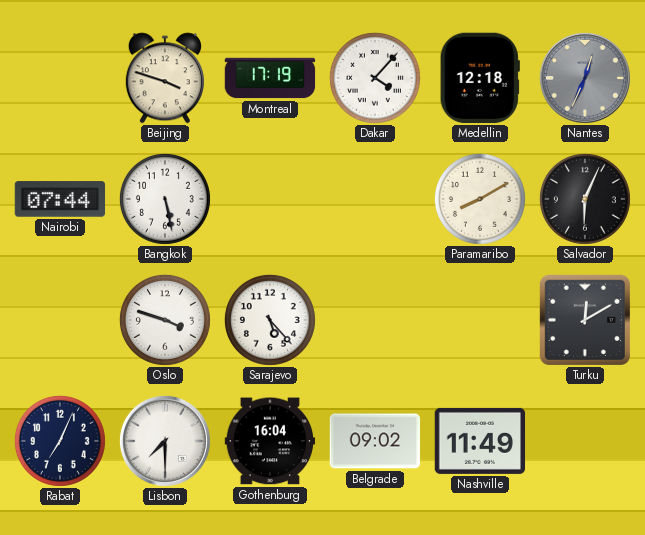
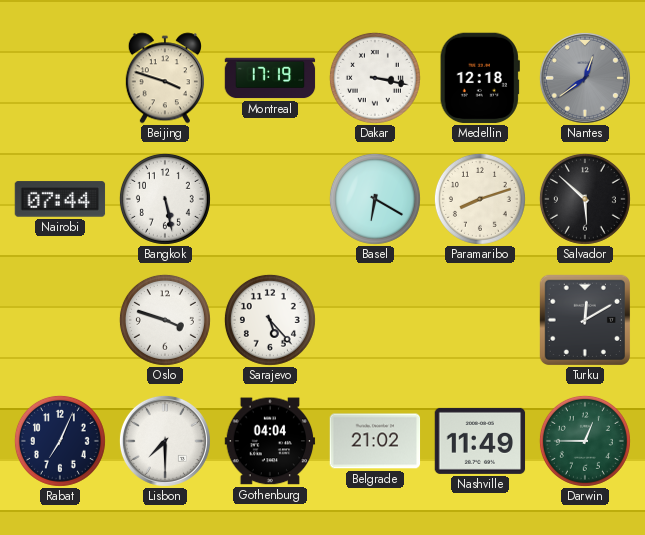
Dakar: 4:07 -> 3:17
Nantes: 12:34 -> 12:39
Basel: none -> 6:20
Paramaribo: 8:10 -> 8:12
Salvador: 6:04 -> 5:52
Gothenburg: 16:04 -> 04:04
Belgrade: 09:02 -> 21:02
Darwin: none -> 12:45
